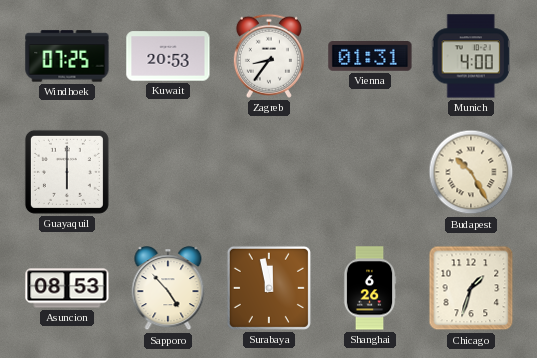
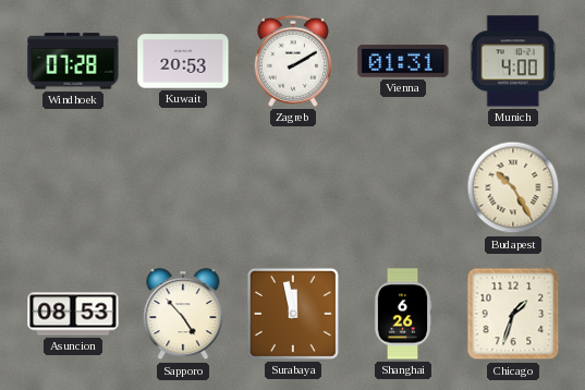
Windhoek: 07:25 -> 07:28
Zagreb: 8:36 -> 2:10
Guayaquil: 6:00 -> none
